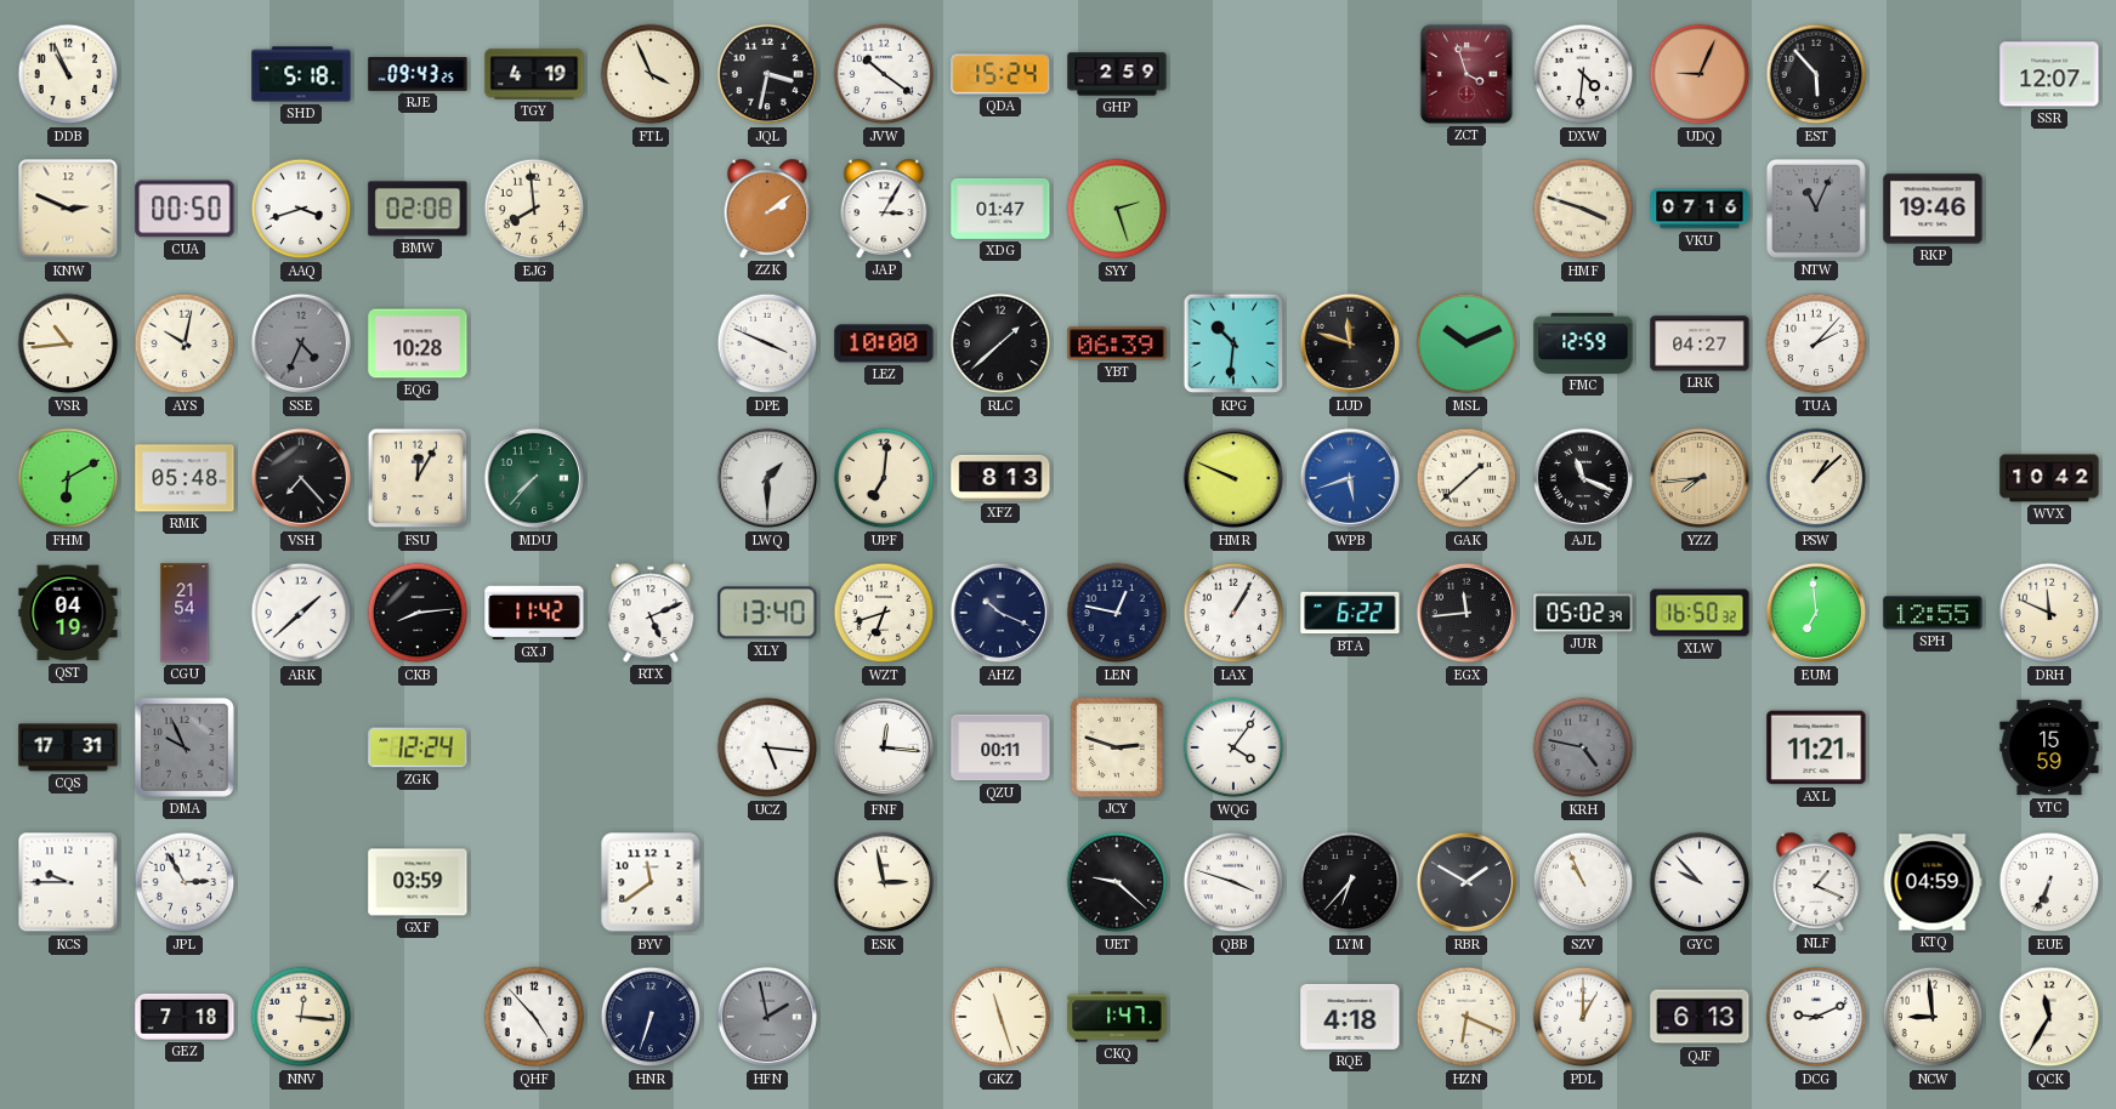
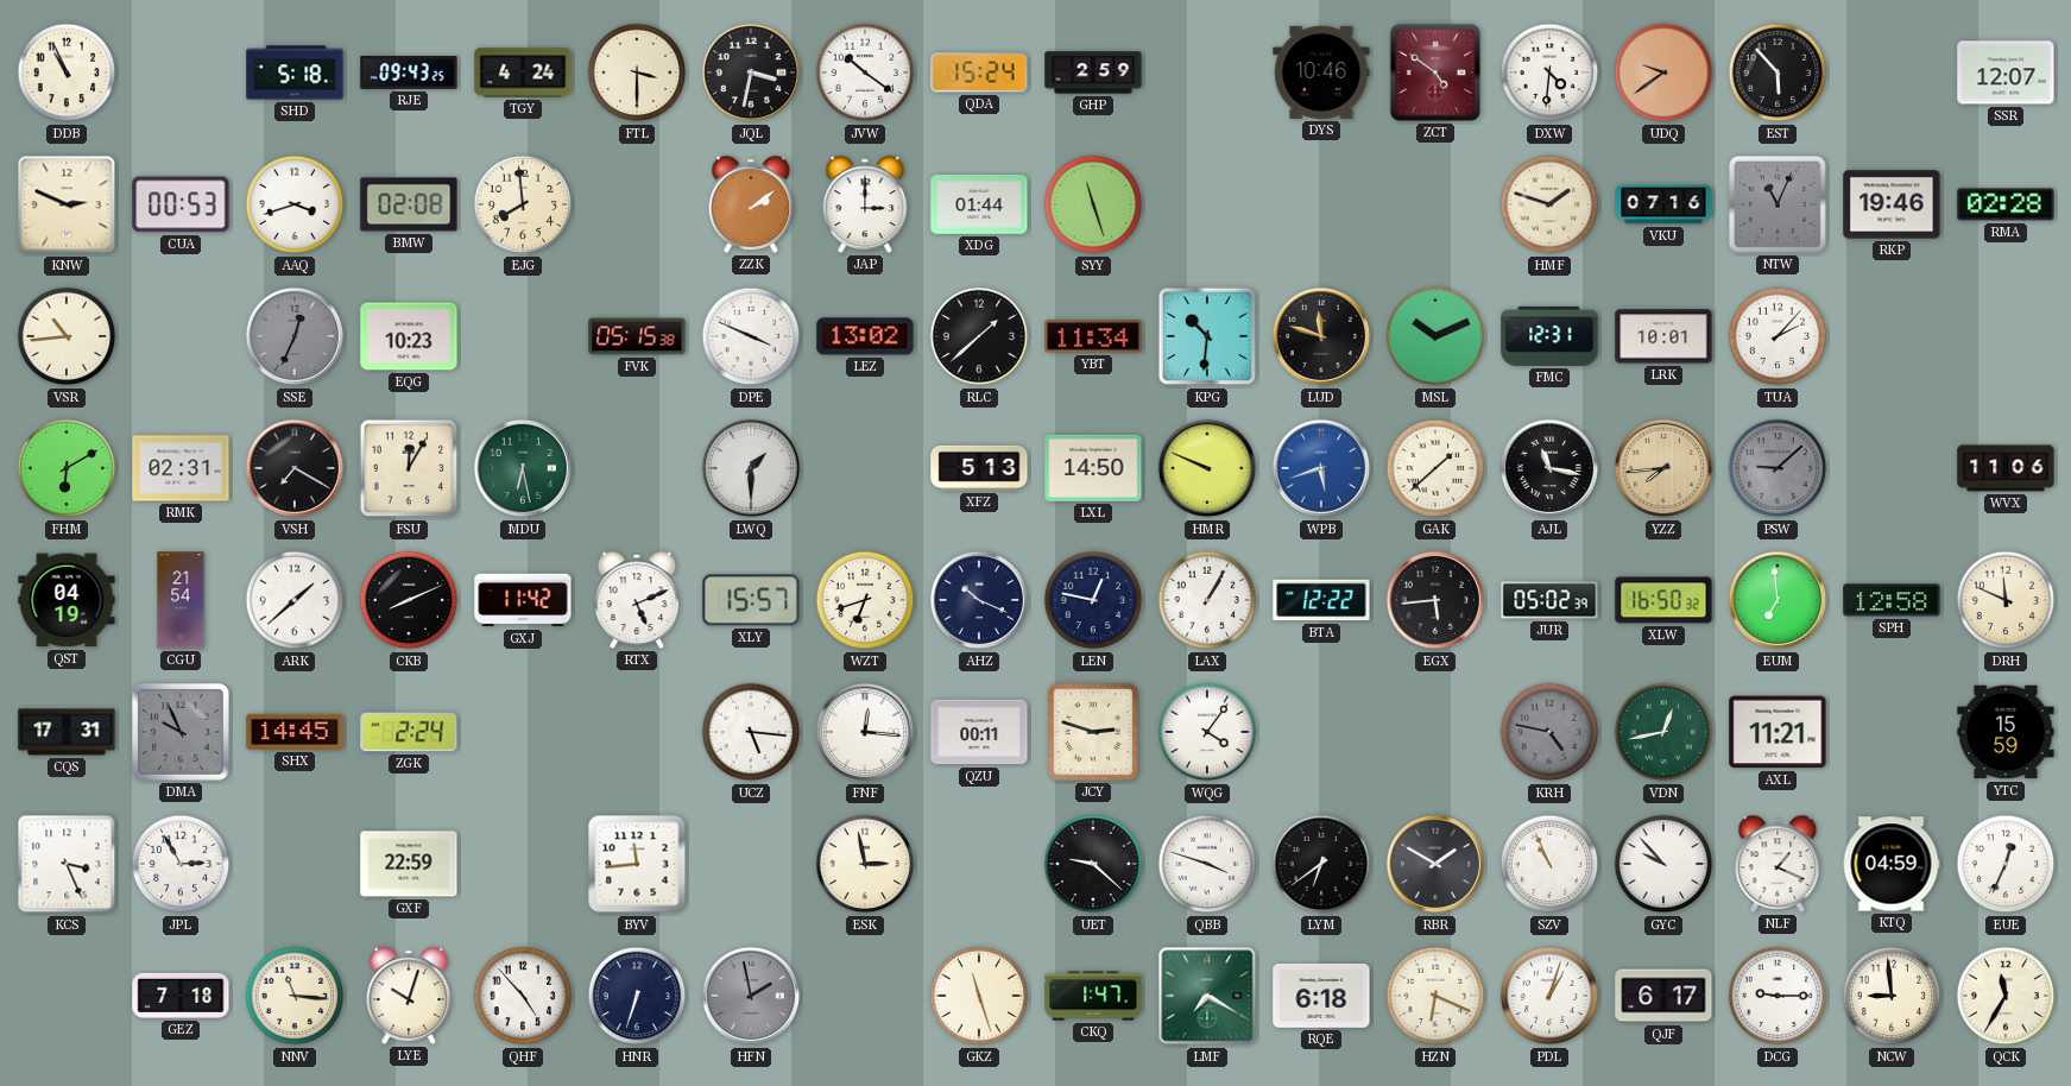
TGY: 4:19 -> 4:24
FTL: 3:56 -> 3:30
DYS: none -> 10:46
ZCT: 3:57 -> 4:51
UDQ: 9:04 -> 9:39
CUA: 00:50 -> 00:53
JAP: 3:05 -> 3:00
XDG: 01:47 -> 01:44
SYY: 2:27 -> 11:27
HMF: 3:48 -> 1:48
RMA: none -> 02:28
AYS: 10:02 -> none
SSE: 4:34 -> 12:34
EQG: 10:28 -> 10:23
FVK: none -> 05:15
LEZ: 10:00 -> 13:02
YBT: 06:39 -> 11:34
FMC: 12:59 -> 12:31
LRK: 04:27 -> 10:01
RMK: 05:48 -> 02:31
VSH: 7:23 -> 7:20
MDU: 7:37 -> 6:28
UPF: 7:01 -> none
XFZ: 8:13 -> 5:13
LXL: none -> 14:50
AJL: 11:19 -> 11:17
PSW: 1:08 -> 9:08
PSW dial: cream -> grey
WVX: 10:42 -> 11:06
CKB: 8:14 -> 8:11
XLY: 13:40 -> 15:57
BTA: 6:22 -> 12:22
EGX: 11:44 -> 5:44
SPH: 12:55 -> 12:58
SHX: none -> 14:45
ZGK: 12:24 -> 2:24
VDN: none -> 12:43
KCS: 9:45 -> 3:26
GXF: 03:59 -> 22:59
BYV: 11:39 -> 11:44
LYM: 6:37 -> 6:39
EUE: 6:34 -> 12:34
NNV: 12:16 -> 11:16
LYE: none -> 10:03
LMF: none -> 7:20
RQE: 4:18 -> 6:18
PDL: 1:00 -> 1:03
QJF: 6:13 -> 6:17
DCG: 9:11 -> 9:15
